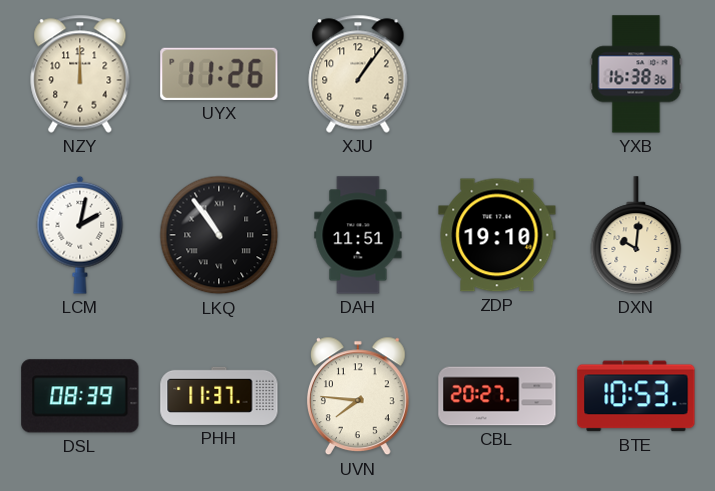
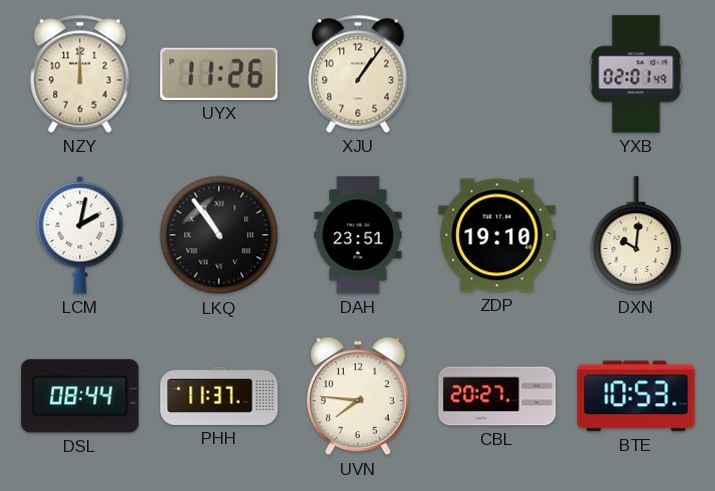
YXB: 16:38 -> 02:01
DAH: 11:51 -> 23:51
DSL: 08:39 -> 08:44
